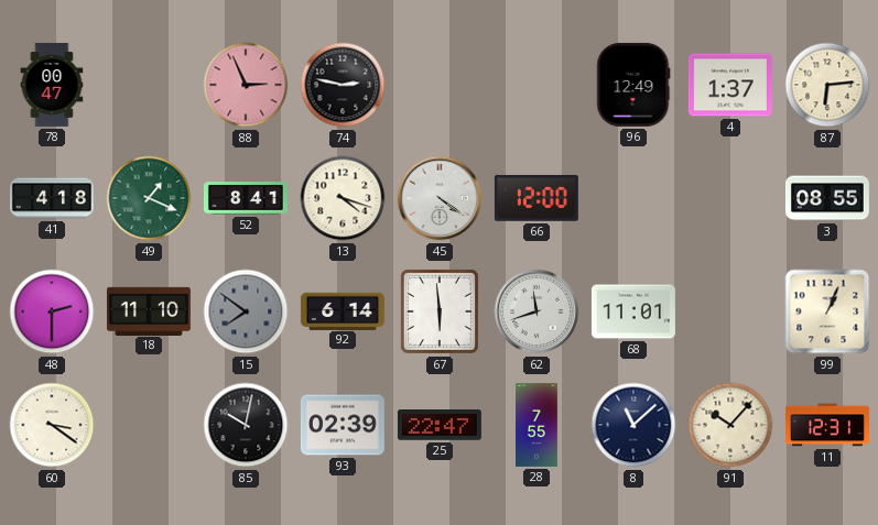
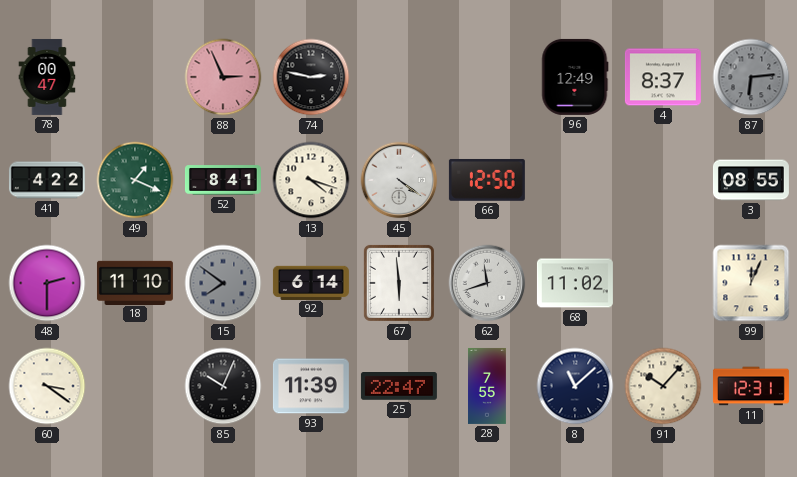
4: 1:37 -> 8:37
87 dial: cream -> grey
41: 4:18 -> 4:22
66: 12:00 -> 12:50
68: 11:01 -> 11:02
99: 1:04 -> 12:04
85: 10:02 -> 10:04
93: 02:39 -> 11:39
